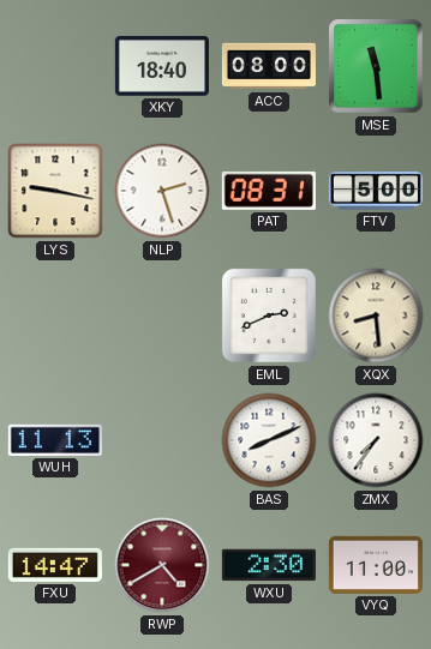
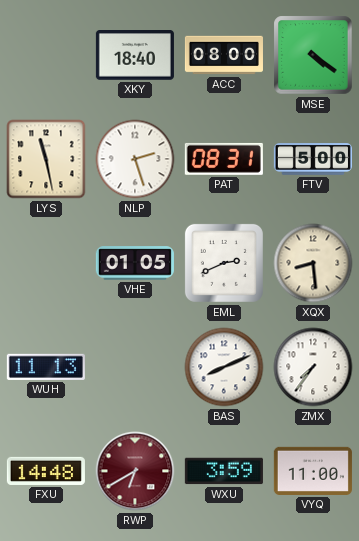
MSE: 11:29 -> 4:21
LYS: 9:17 -> 11:28
VHE: none -> 01:05
FXU: 14:47 -> 14:48
RWP: 4:40 -> 6:40
WXU: 2:30 -> 3:59
